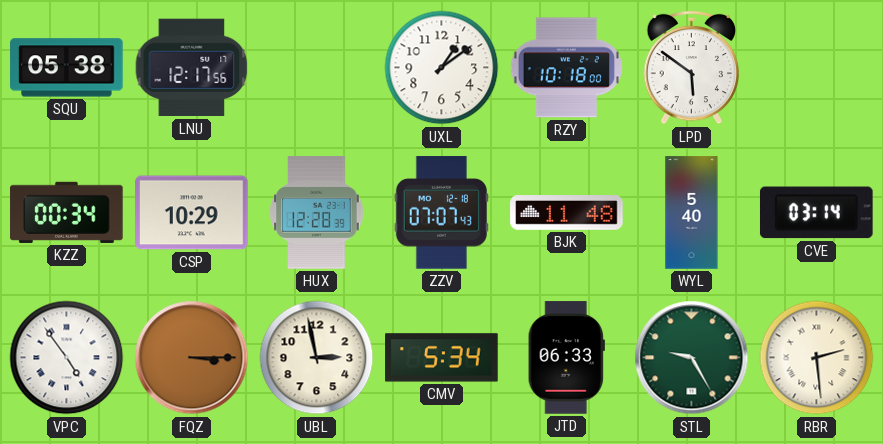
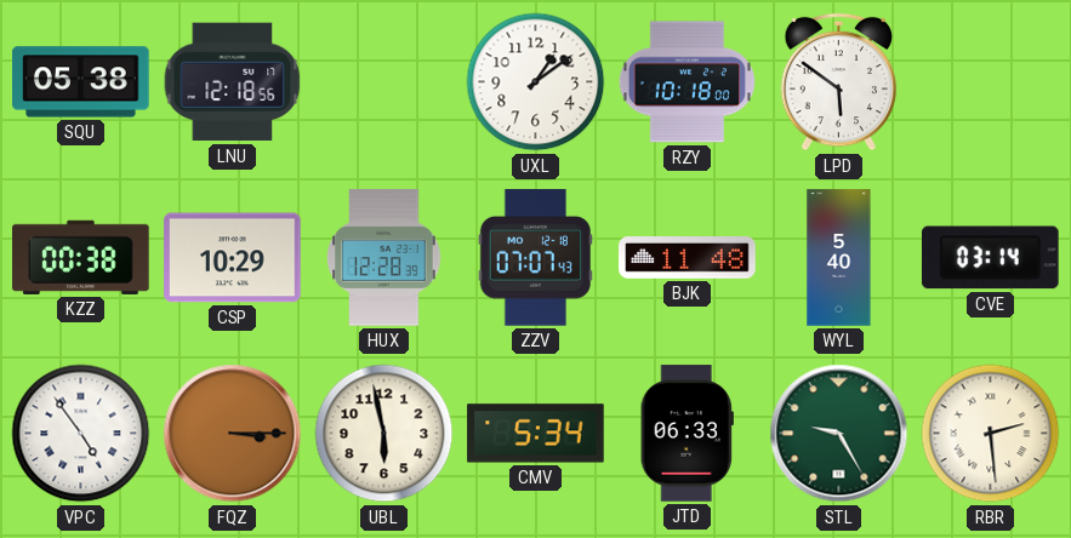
LNU: 12:17 -> 12:18
KZZ: 00:34 -> 00:38
UBL: 2:58 -> 5:58
